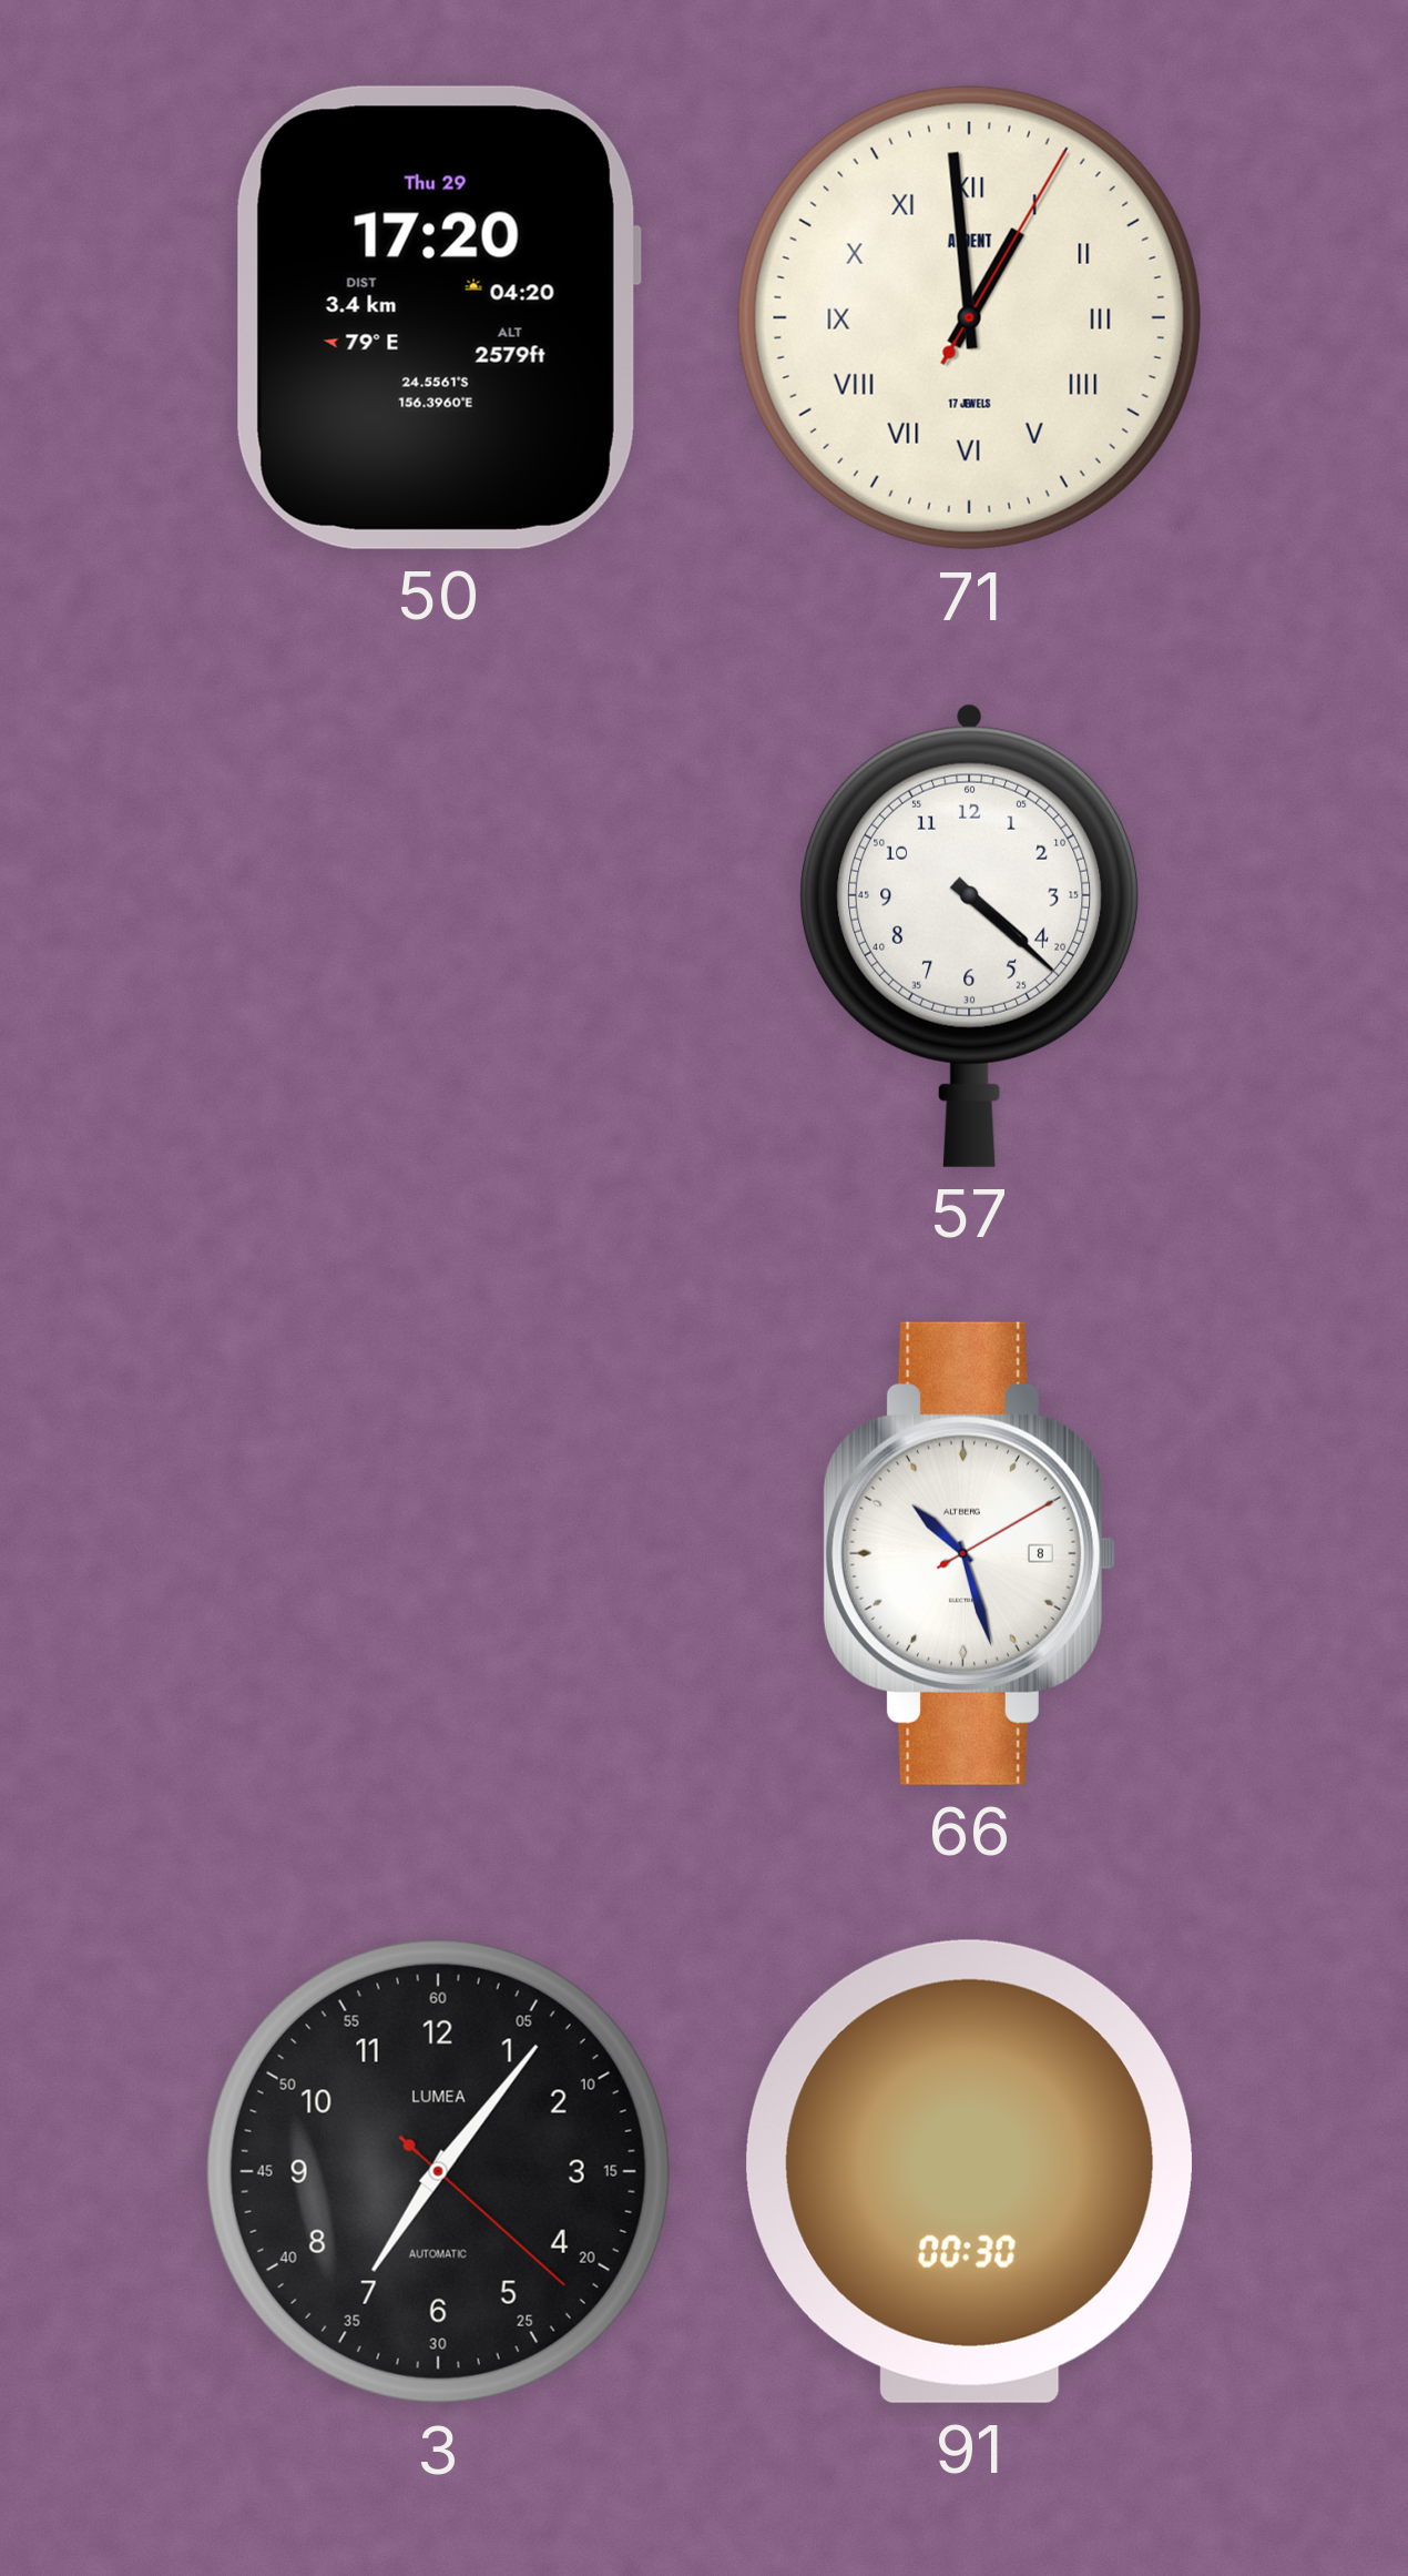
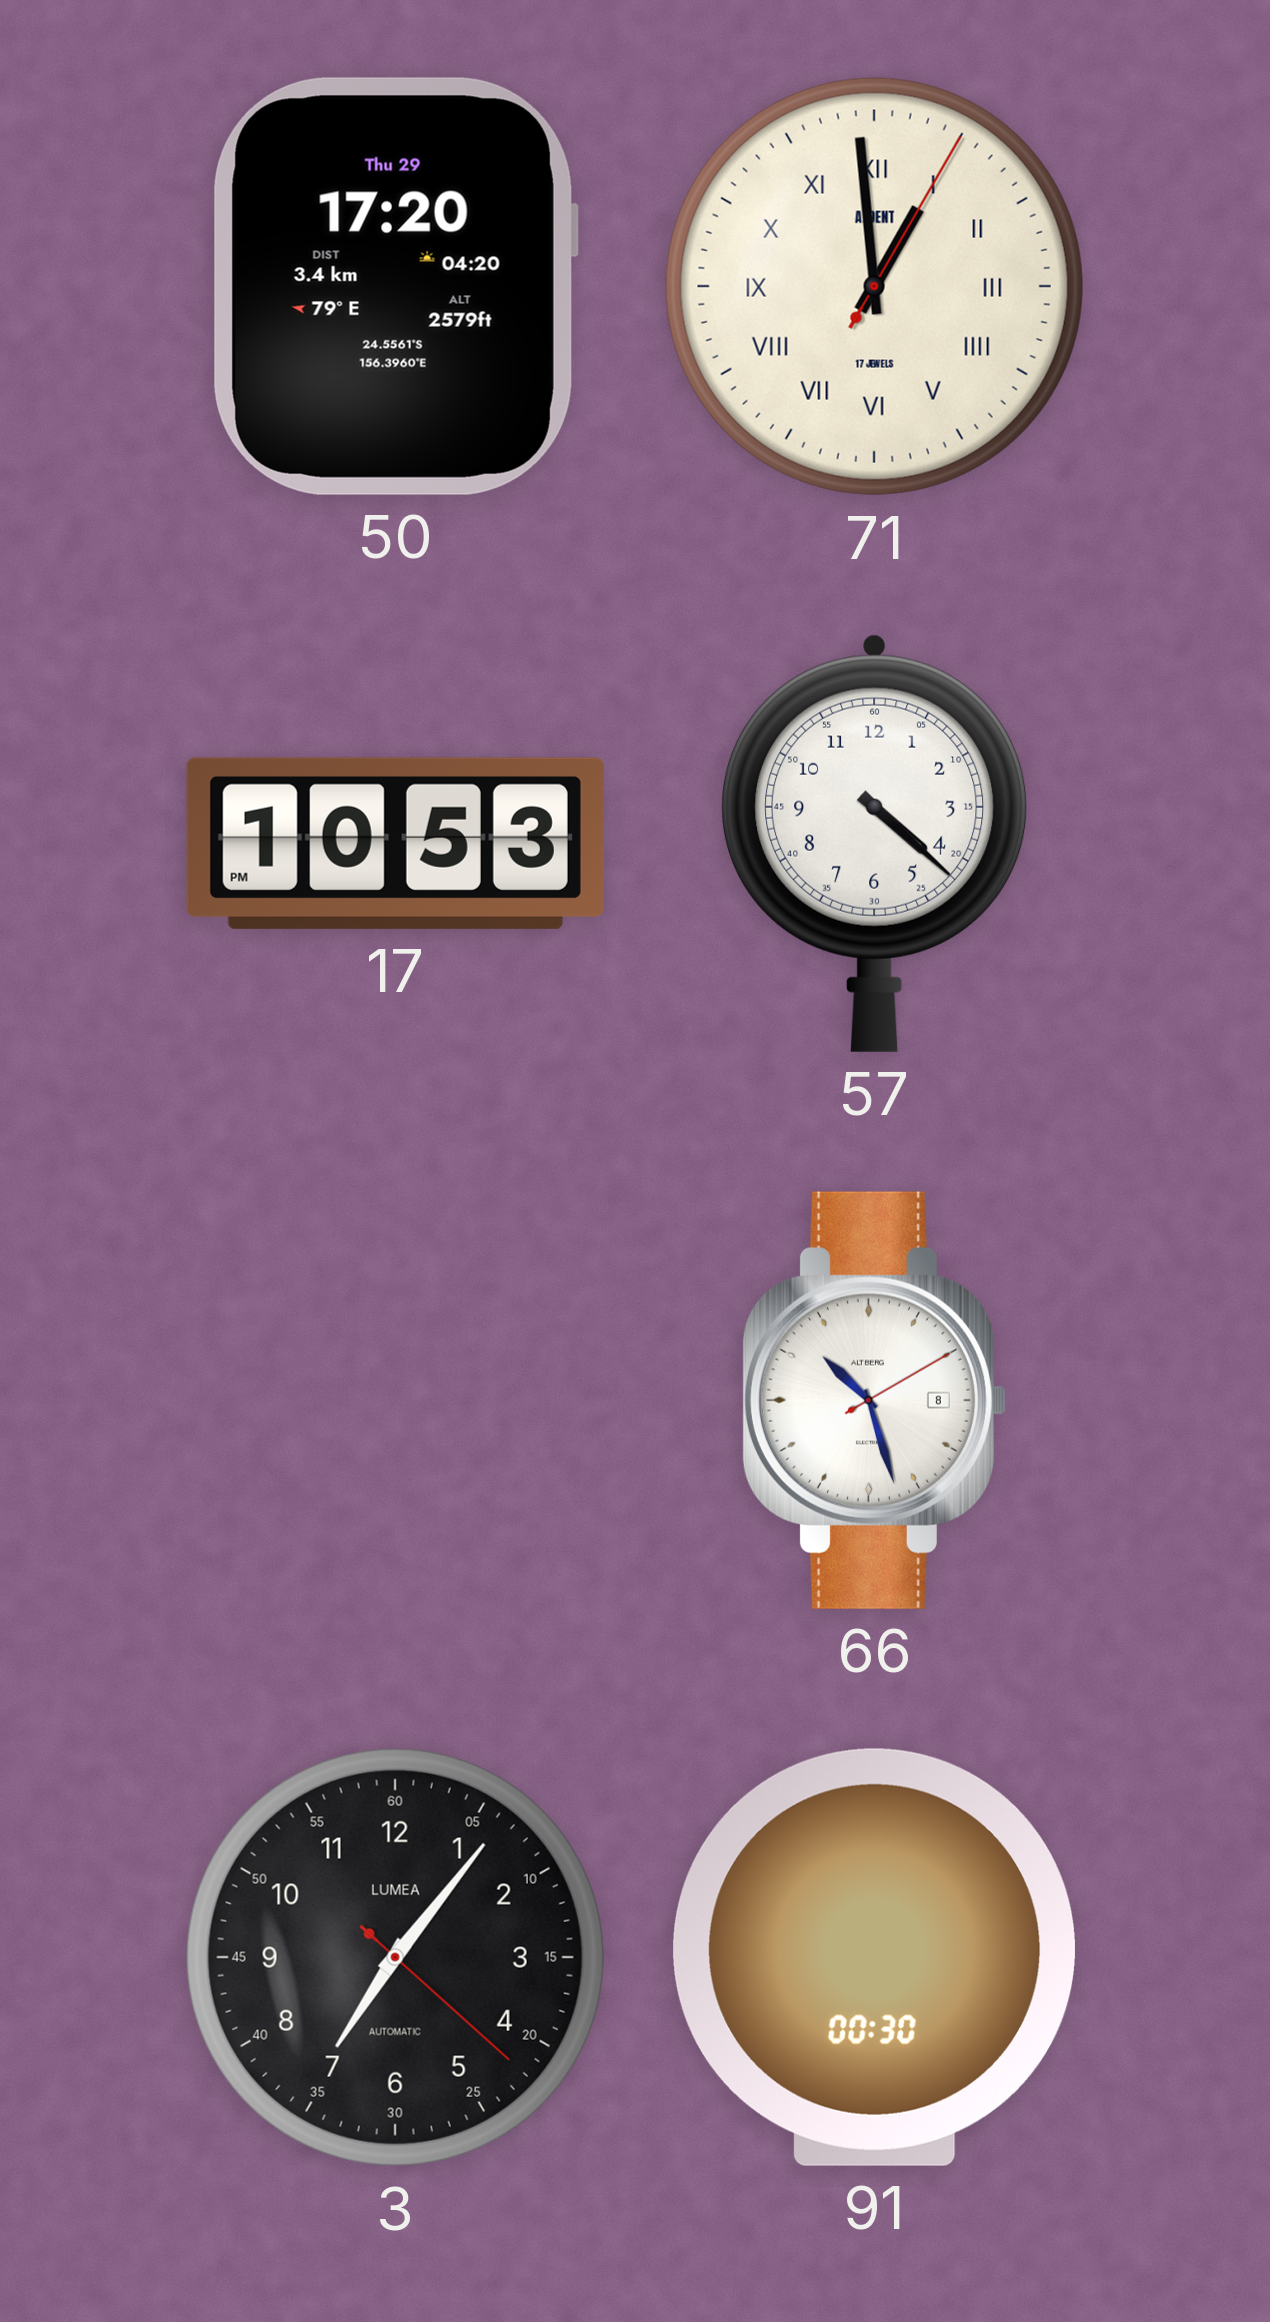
17: none -> 10:53
